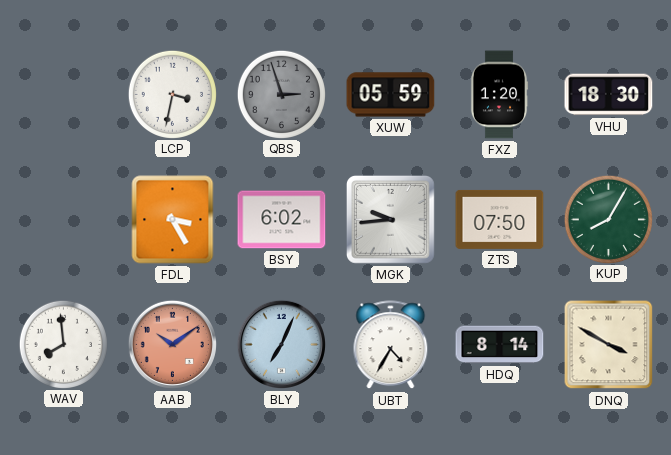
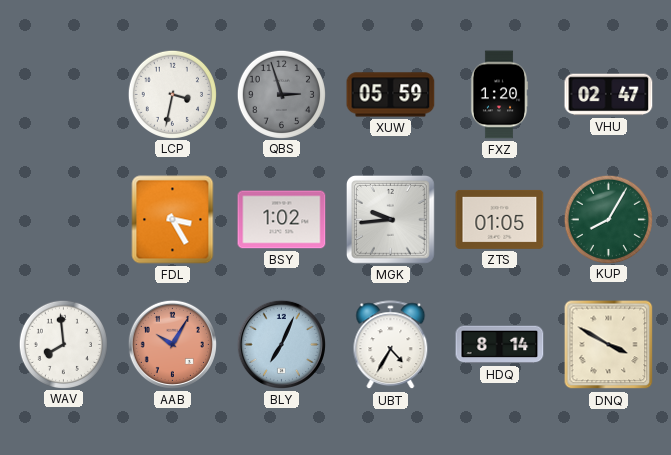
VHU: 18:30 -> 02:47
BSY: 6:02 -> 1:02
ZTS: 07:50 -> 01:05
AAB: 10:09 -> 10:05
